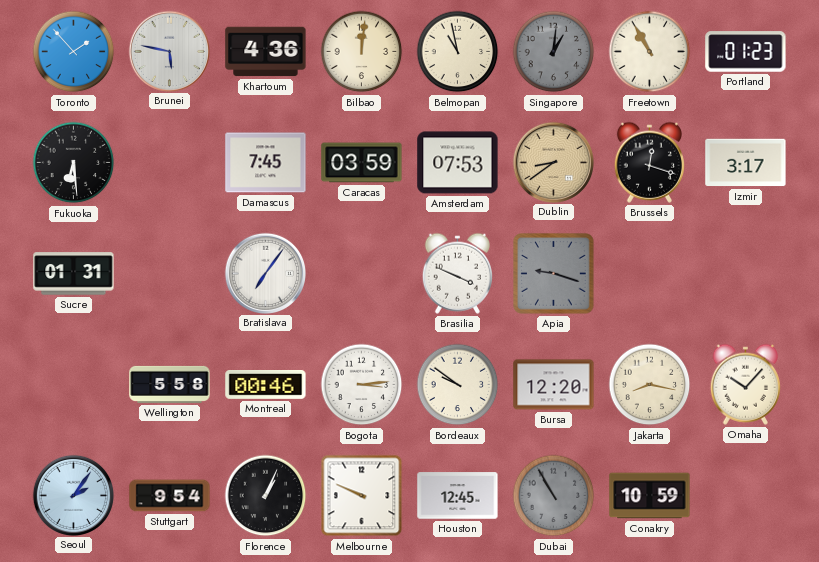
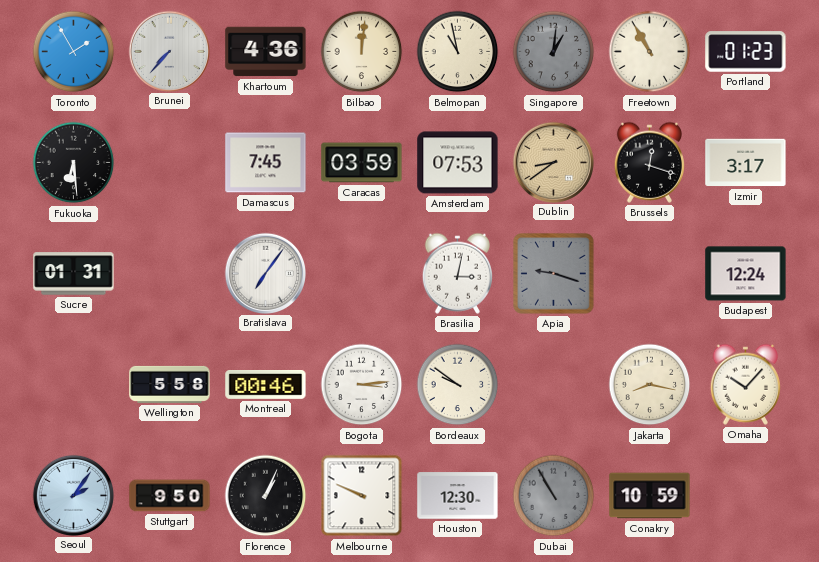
Toronto: 1:53 -> 1:55
Brunei: 5:47 -> 7:37
Brasilia: 3:49 -> 3:02
Budapest: none -> 12:24
Bursa: 12:20 -> none
Stuttgart: 9:54 -> 9:50
Houston: 12:45 -> 12:30
